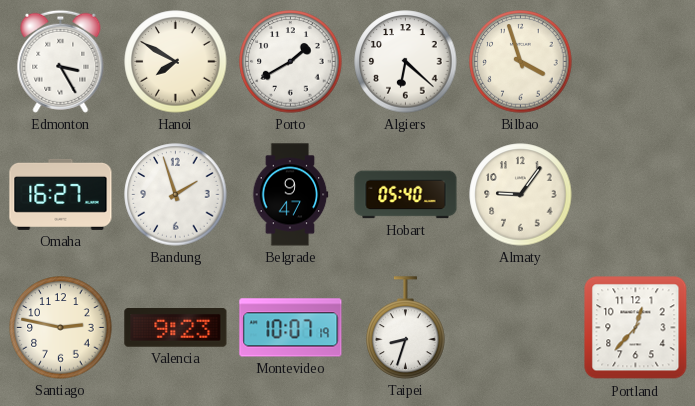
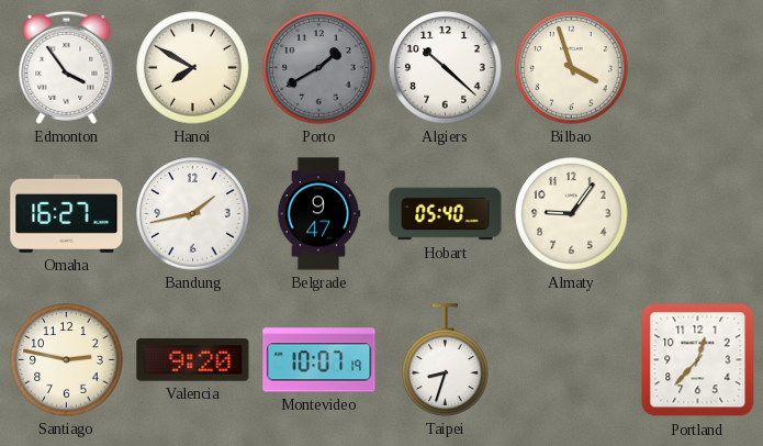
Edmonton: 3:25 -> 3:54
Porto dial: white -> grey
Algiers: 6:22 -> 10:22
Bandung: 1:57 -> 1:43
Valencia: 9:23 -> 9:20
